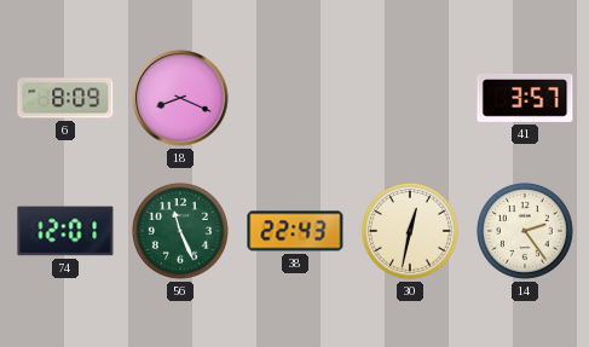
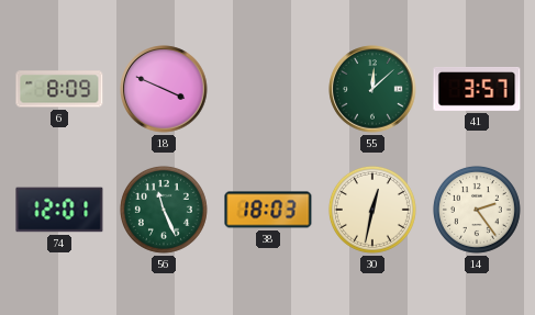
18: 8:19 -> 3:49
55: none -> 12:08
38: 22:43 -> 18:03
